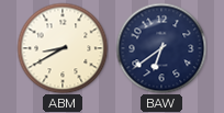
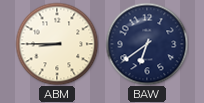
ABM: 8:40 -> 8:45
